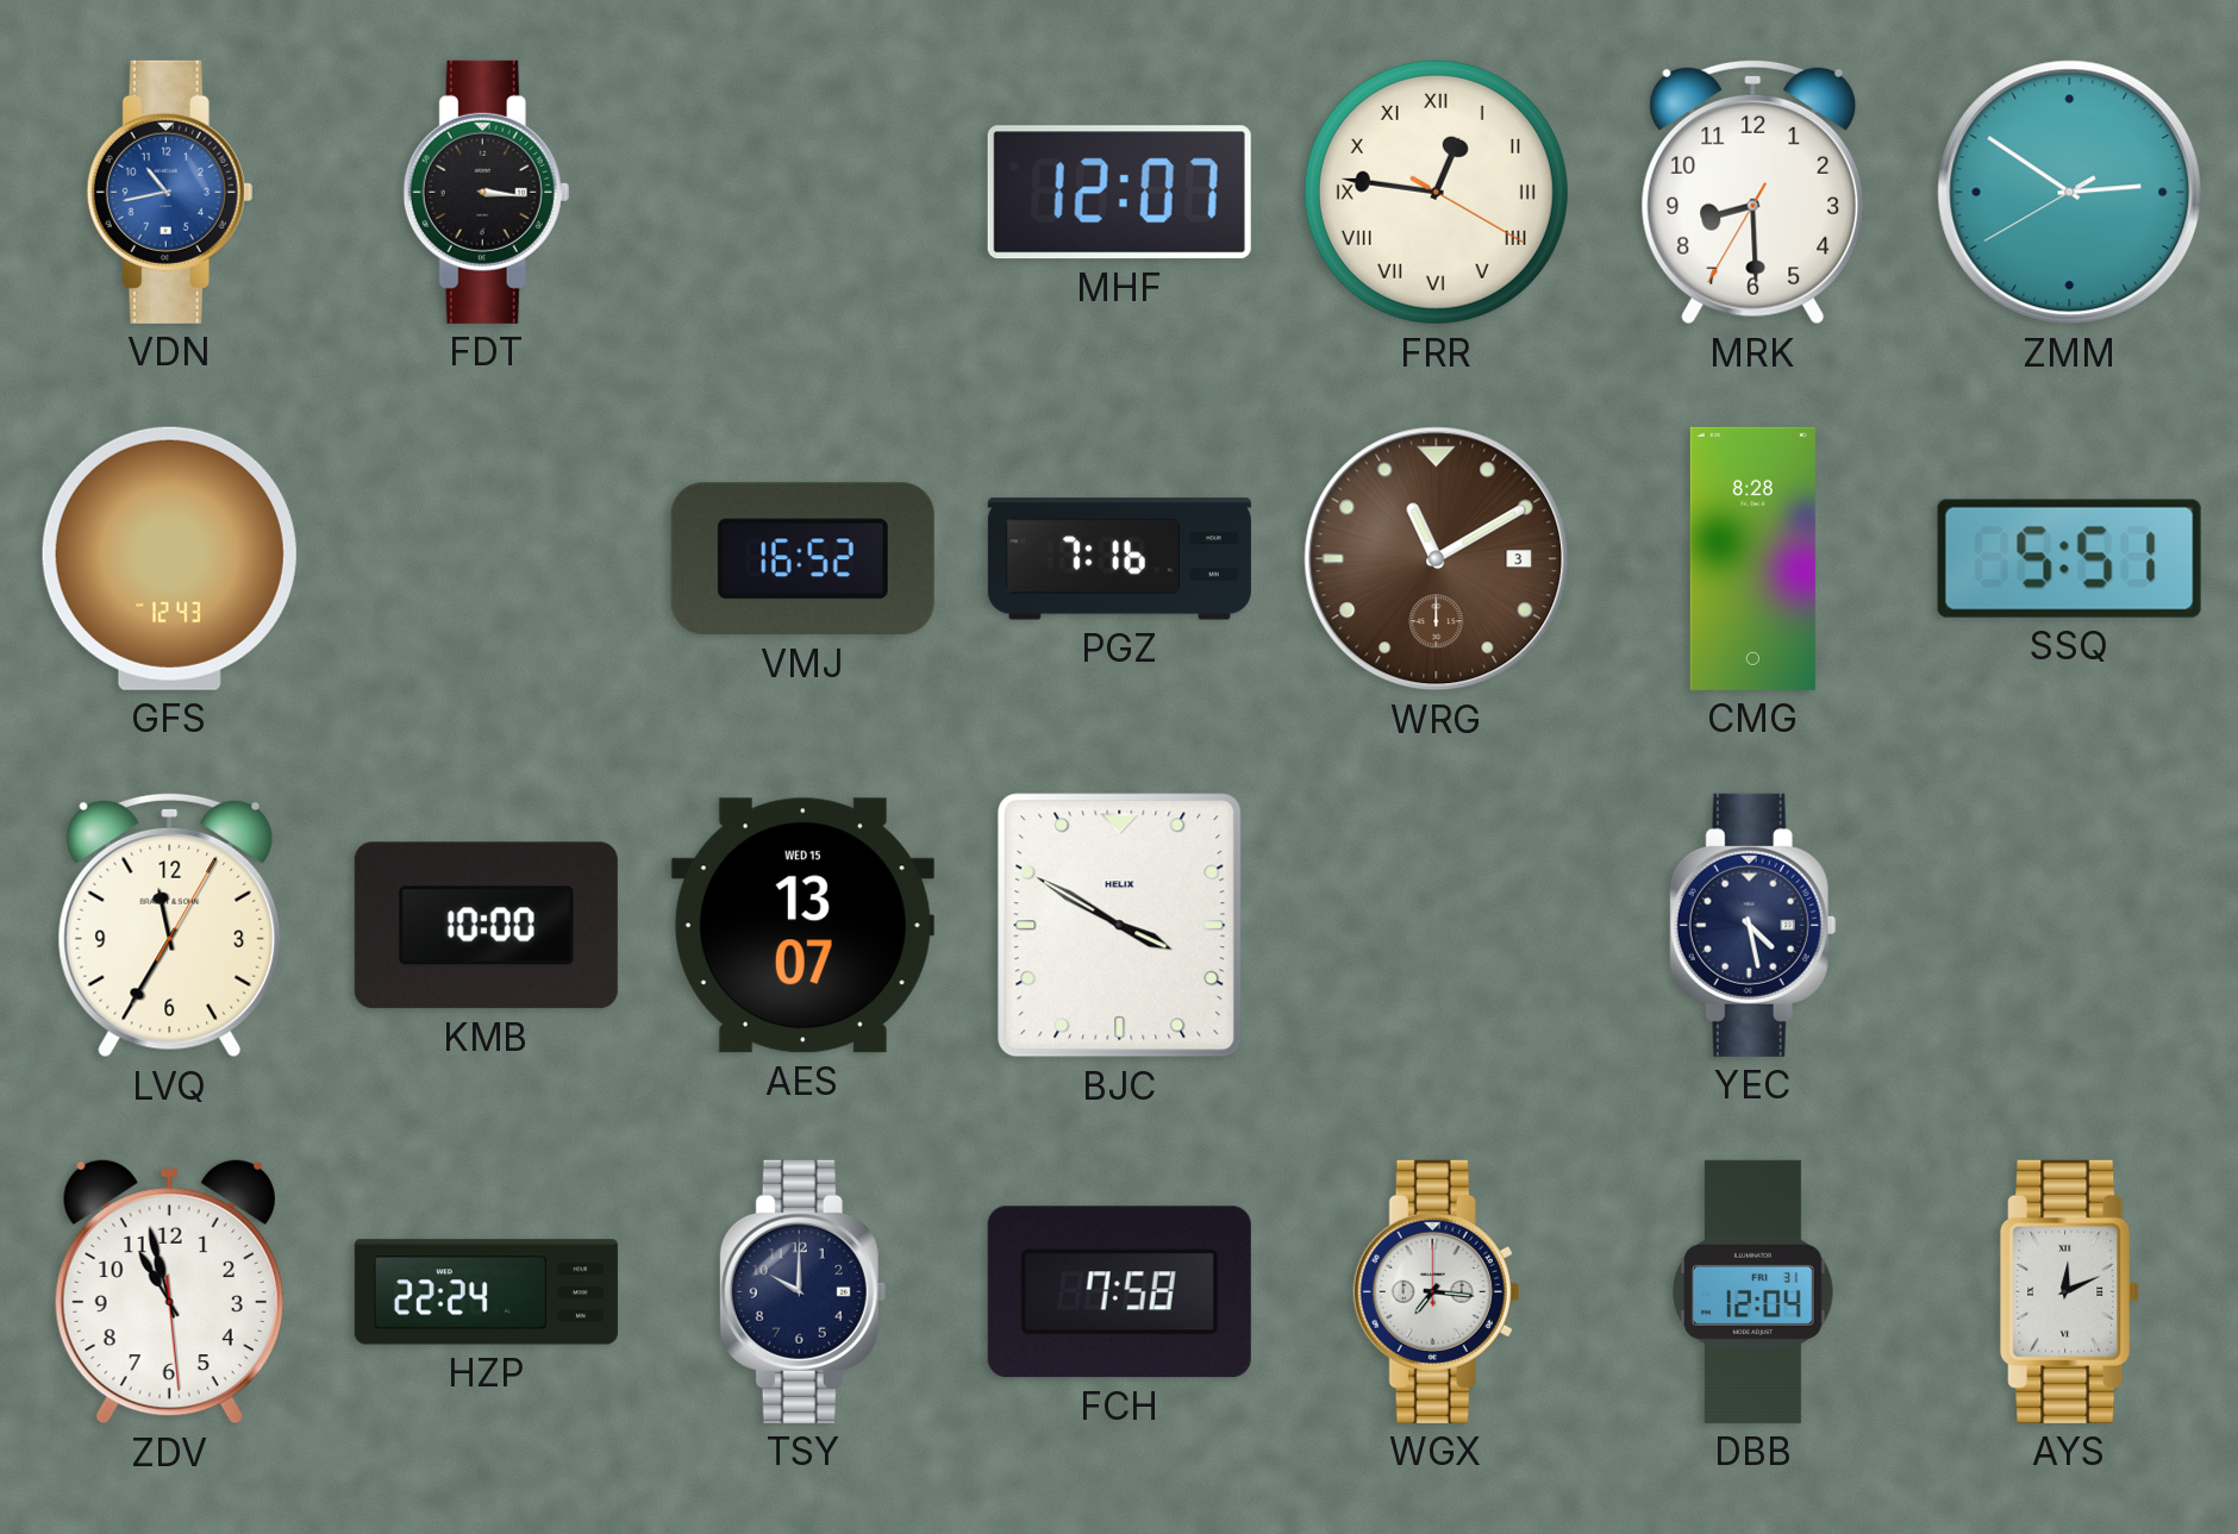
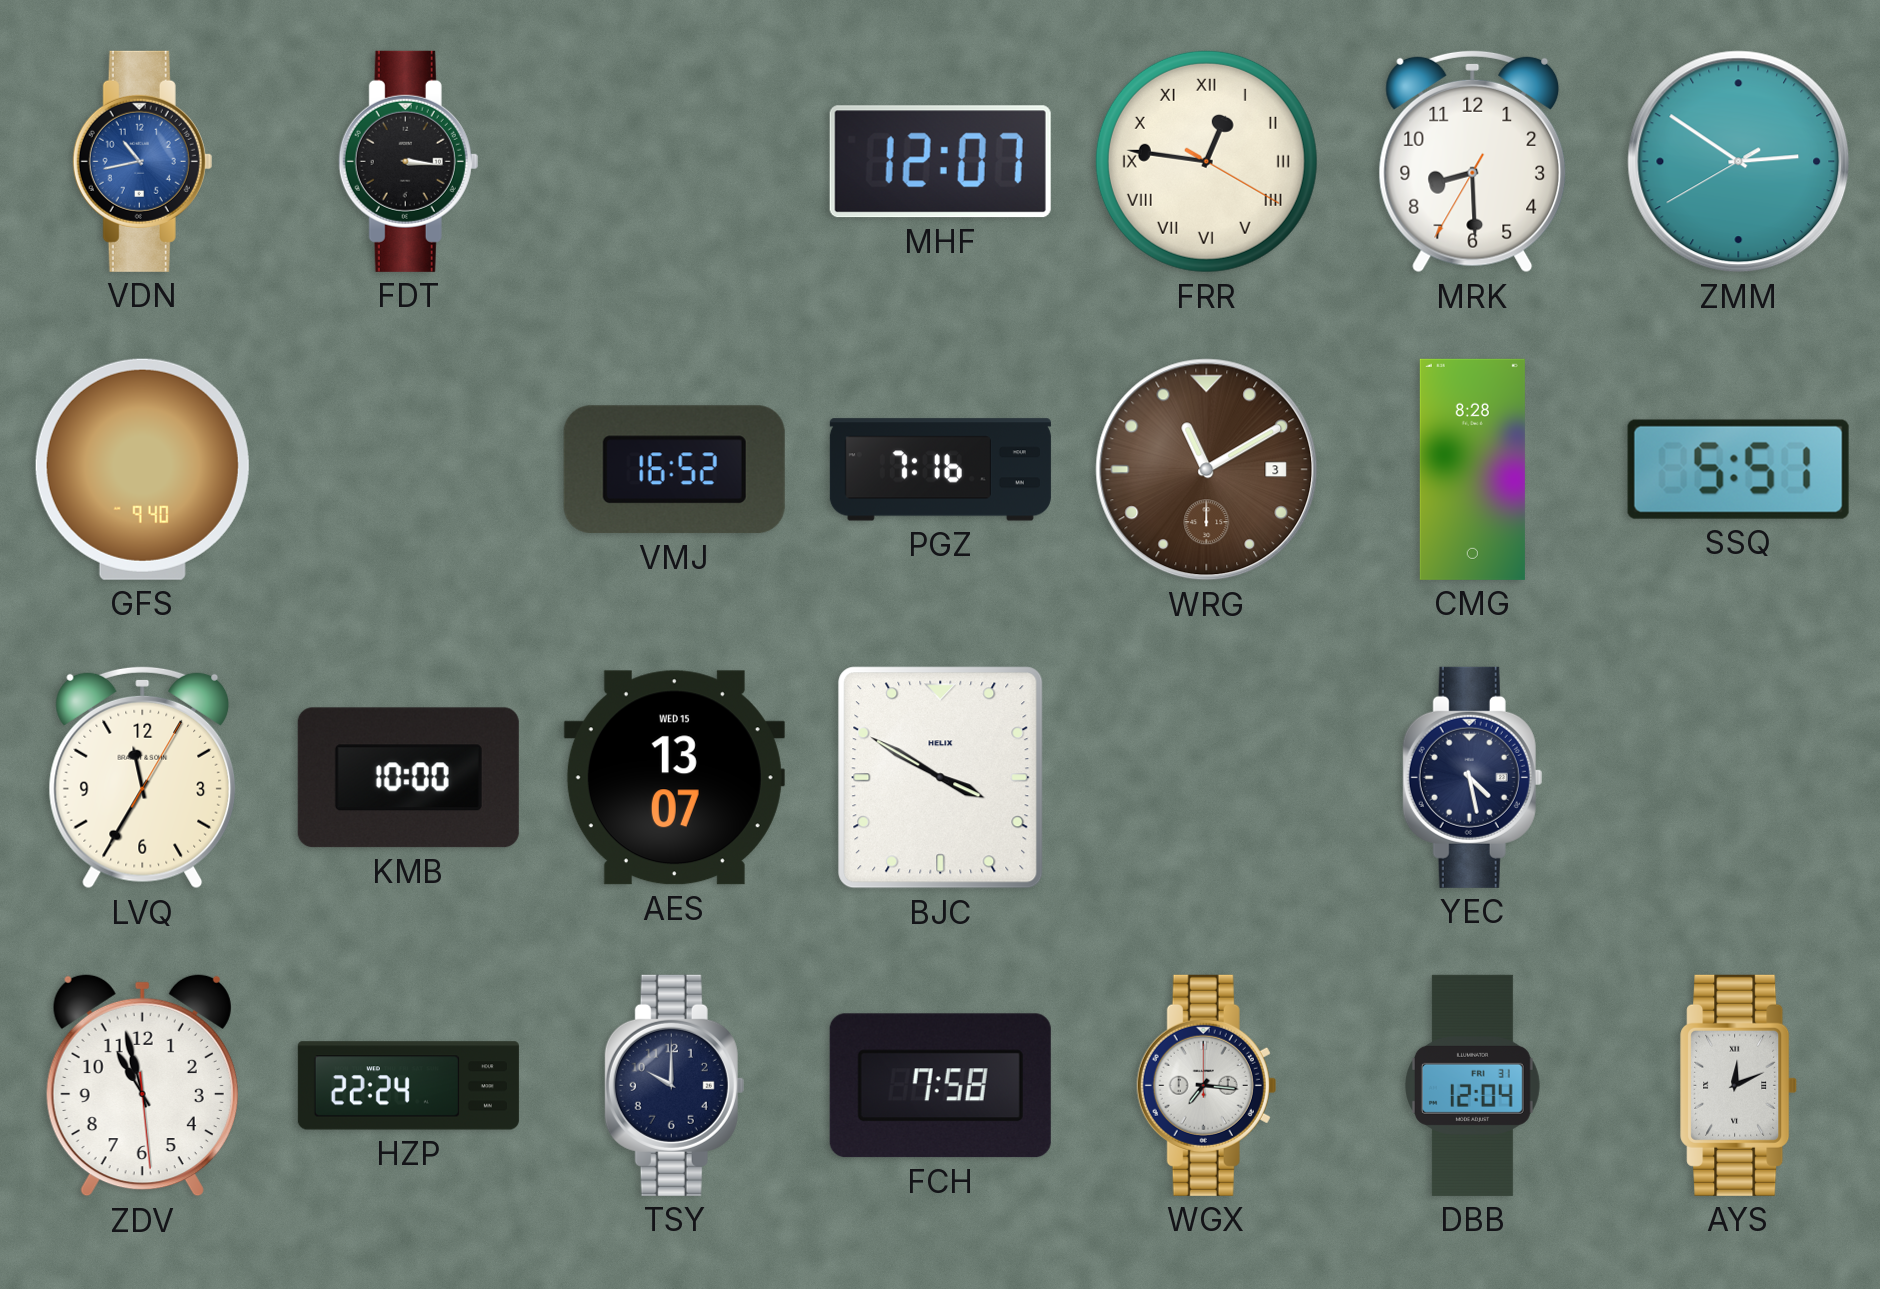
GFS: 12:43 -> 9:40
